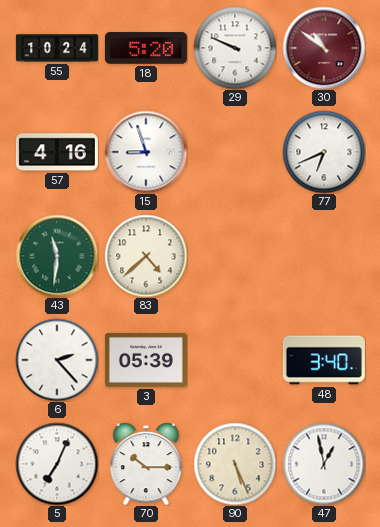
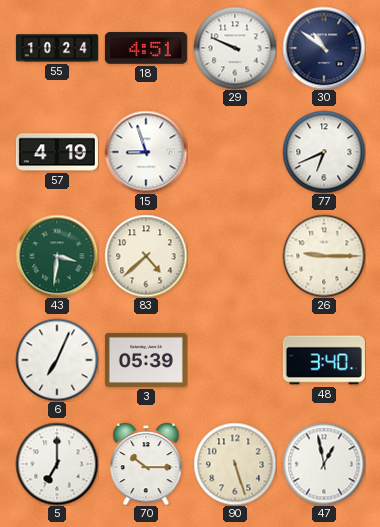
18: 5:20 -> 4:51
30 dial: burgundy -> navy
57: 4:16 -> 4:19
43: 11:31 -> 3:31
26: none -> 9:15
6: 2:23 -> 7:04
5: 7:04 -> 7:00
90: 5:26 -> 5:27
